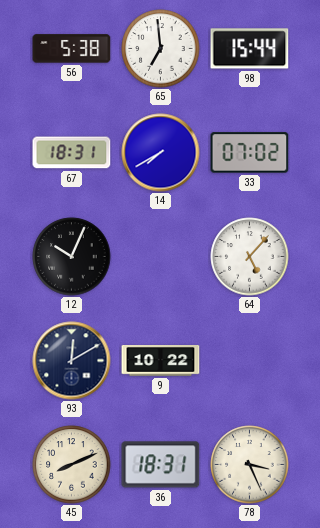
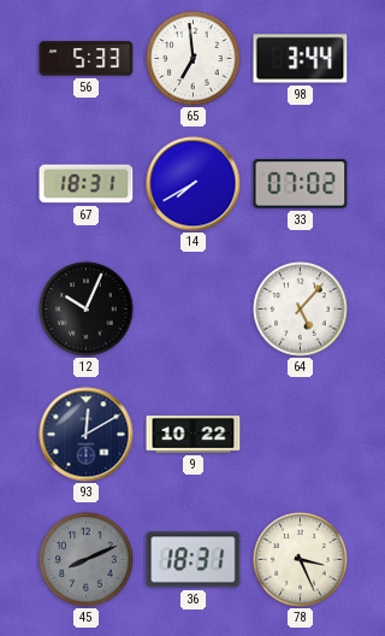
56: 5:38 -> 5:33
98: 15:44 -> 3:44
45 dial: cream -> grey
